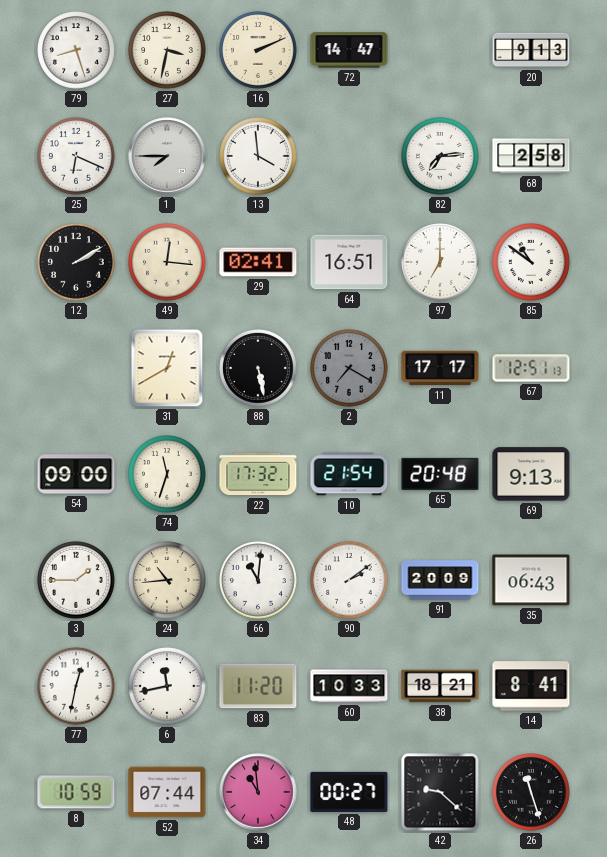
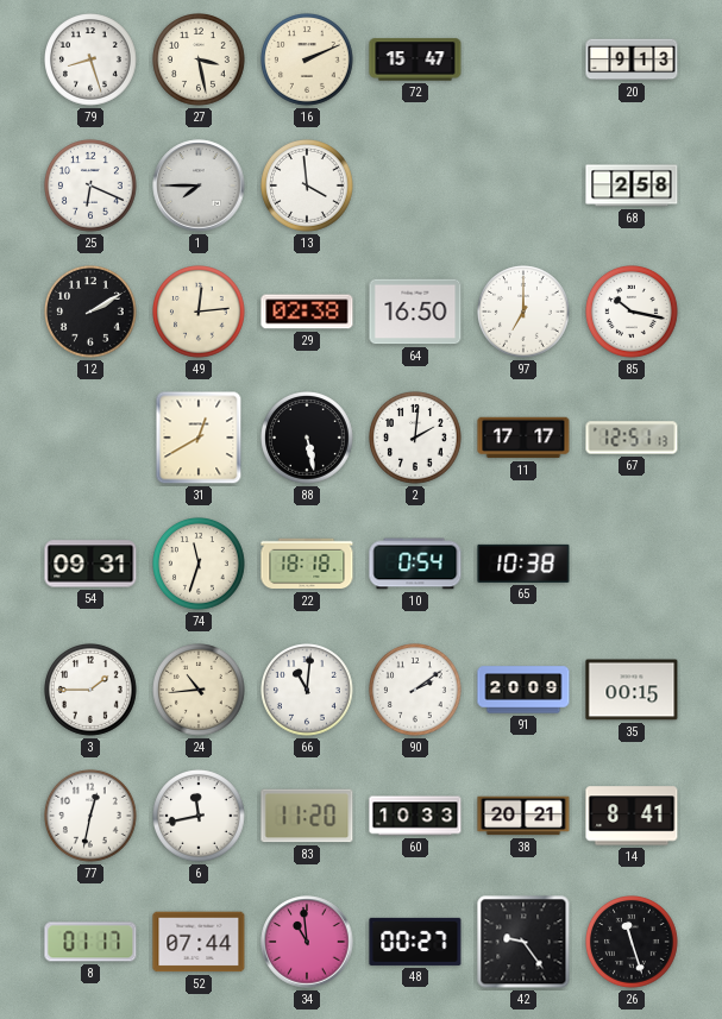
27: 3:32 -> 3:28
72: 14:47 -> 15:47
82: 7:14 -> none
49: 12:16 -> 12:14
29: 02:41 -> 02:38
64: 16:51 -> 16:50
85: 10:51 -> 10:17
2: 7:20 -> 2:01
2 dial: grey -> white
54: 09:00 -> 09:31
22: 17:32 -> 18:18
10: 21:54 -> 0:54
65: 20:48 -> 10:38
69: 9:13 -> none
35: 06:43 -> 00:15
38: 18:21 -> 20:21
8: 10:59 -> 01:17
42: 9:22 -> 9:24
